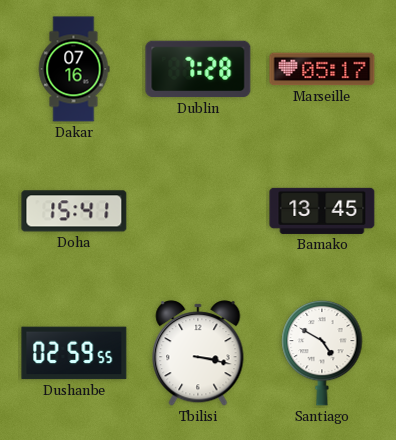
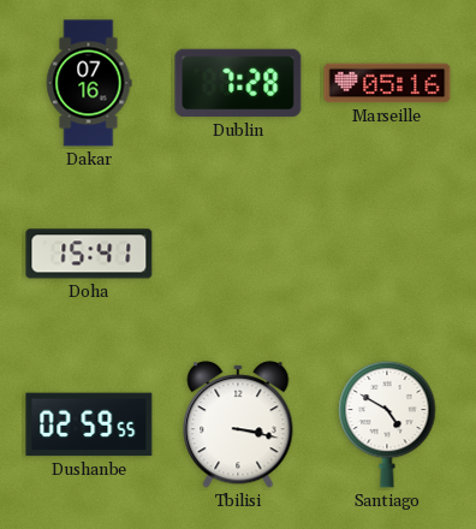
Marseille: 05:17 -> 05:16
Bamako: 13:45 -> none
